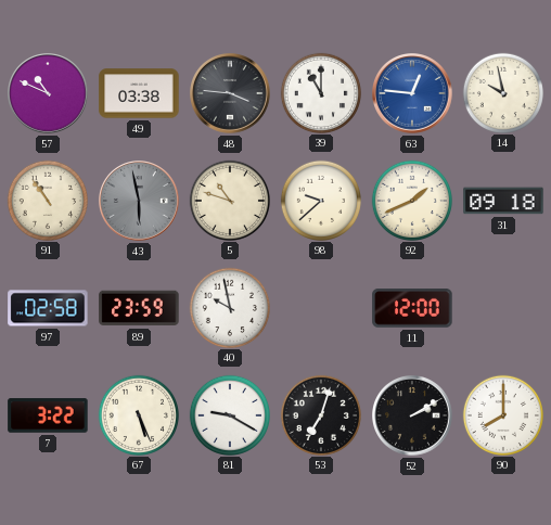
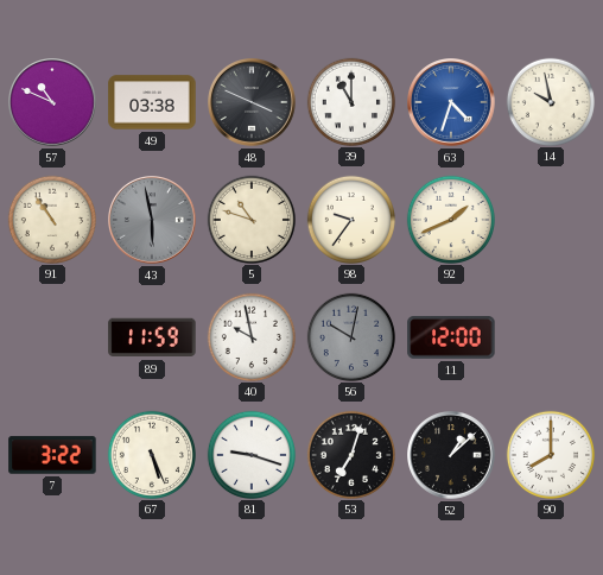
48: 3:46 -> 3:49
63: 12:46 -> 4:33
98: 9:38 -> 9:36
31: 09:18 -> none
97: 02:58 -> none
89: 23:59 -> 11:59
56: none -> 10:02
81: 9:20 -> 9:18
52: 2:10 -> 1:08
